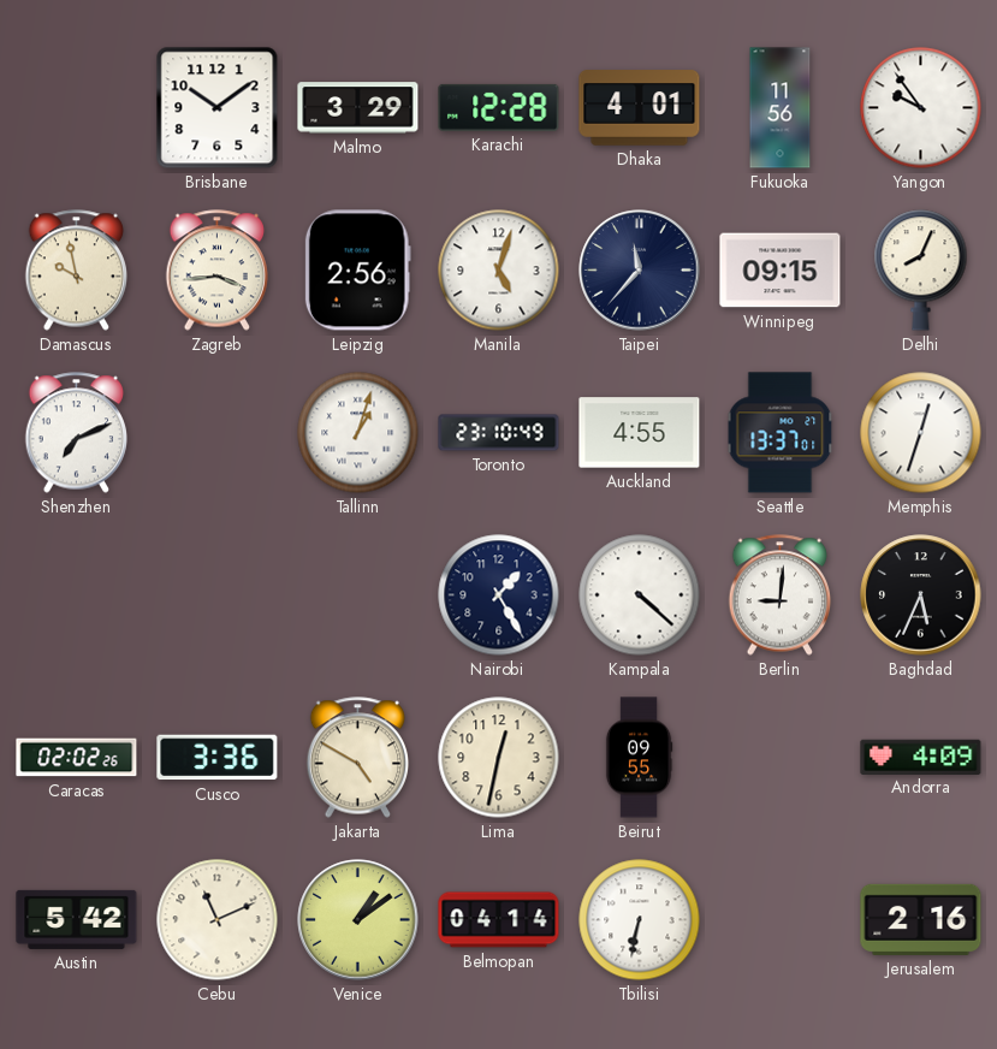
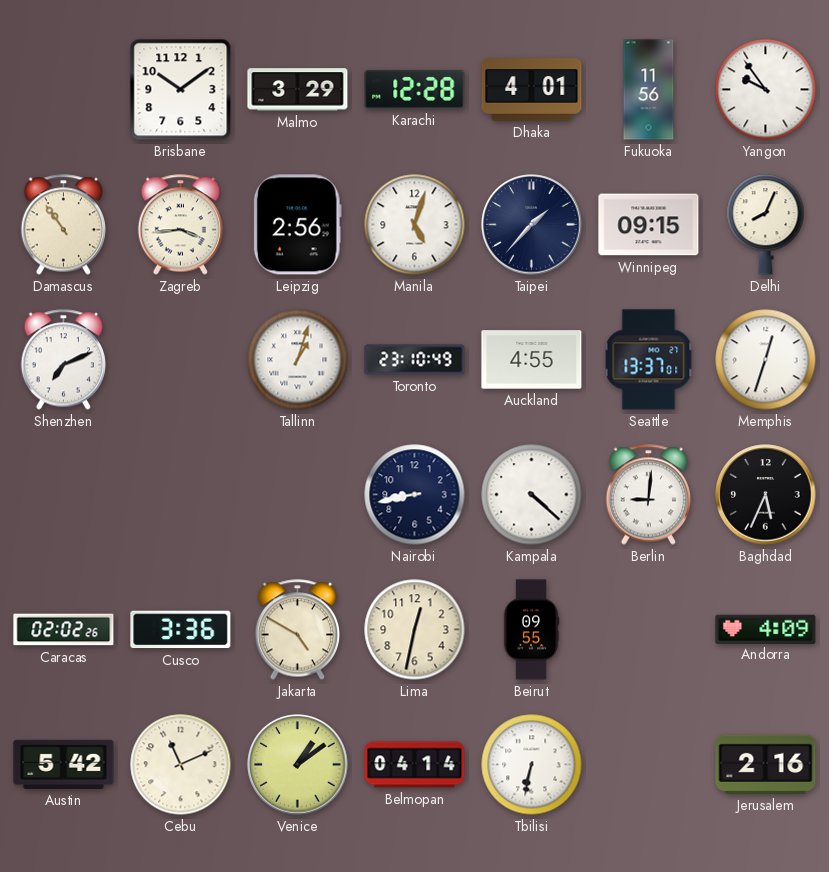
Damascus: 9:58 -> 10:54
Taipei: 11:37 -> 1:37
Nairobi: 1:25 -> 8:43
